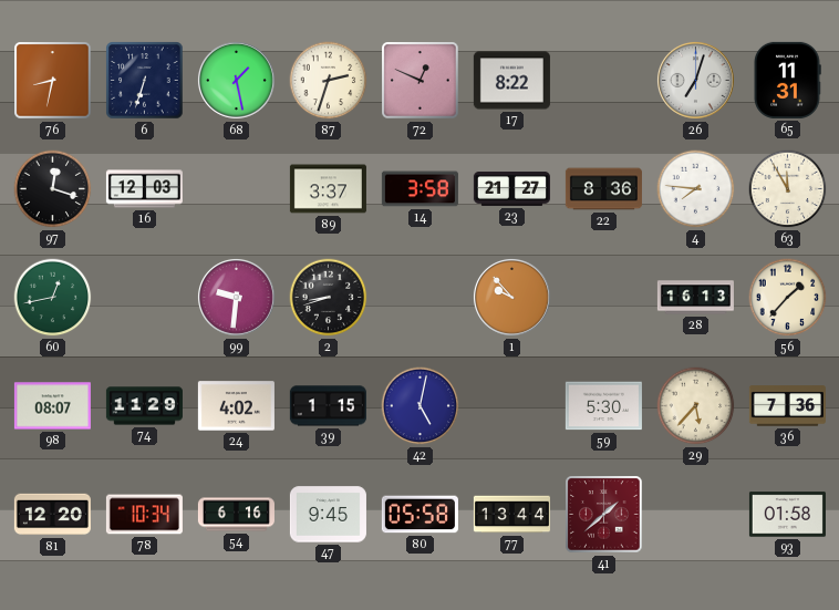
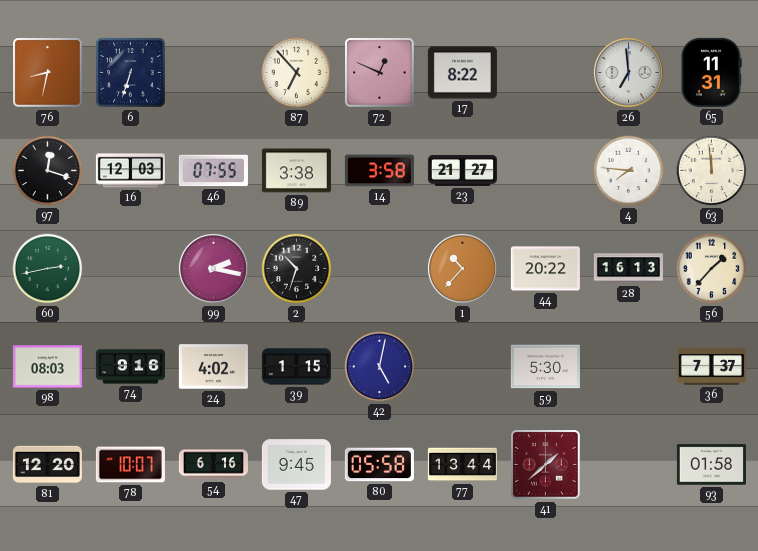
68: 1:28 -> none
87: 2:33 -> 6:53
26: 7:03 -> 6:59
46: none -> 07:55
89: 3:37 -> 3:38
22: 8:36 -> none
63: 11:55 -> 11:59
60: 12:43 -> 2:43
99: 9:31 -> 2:17
2: 8:42 -> 10:33
1: 9:53 -> 10:37
44: none -> 20:22
98: 08:07 -> 08:03
74: 11:29 -> 9:16
29: 5:37 -> none
36: 7:36 -> 7:37
78: 10:34 -> 10:07
